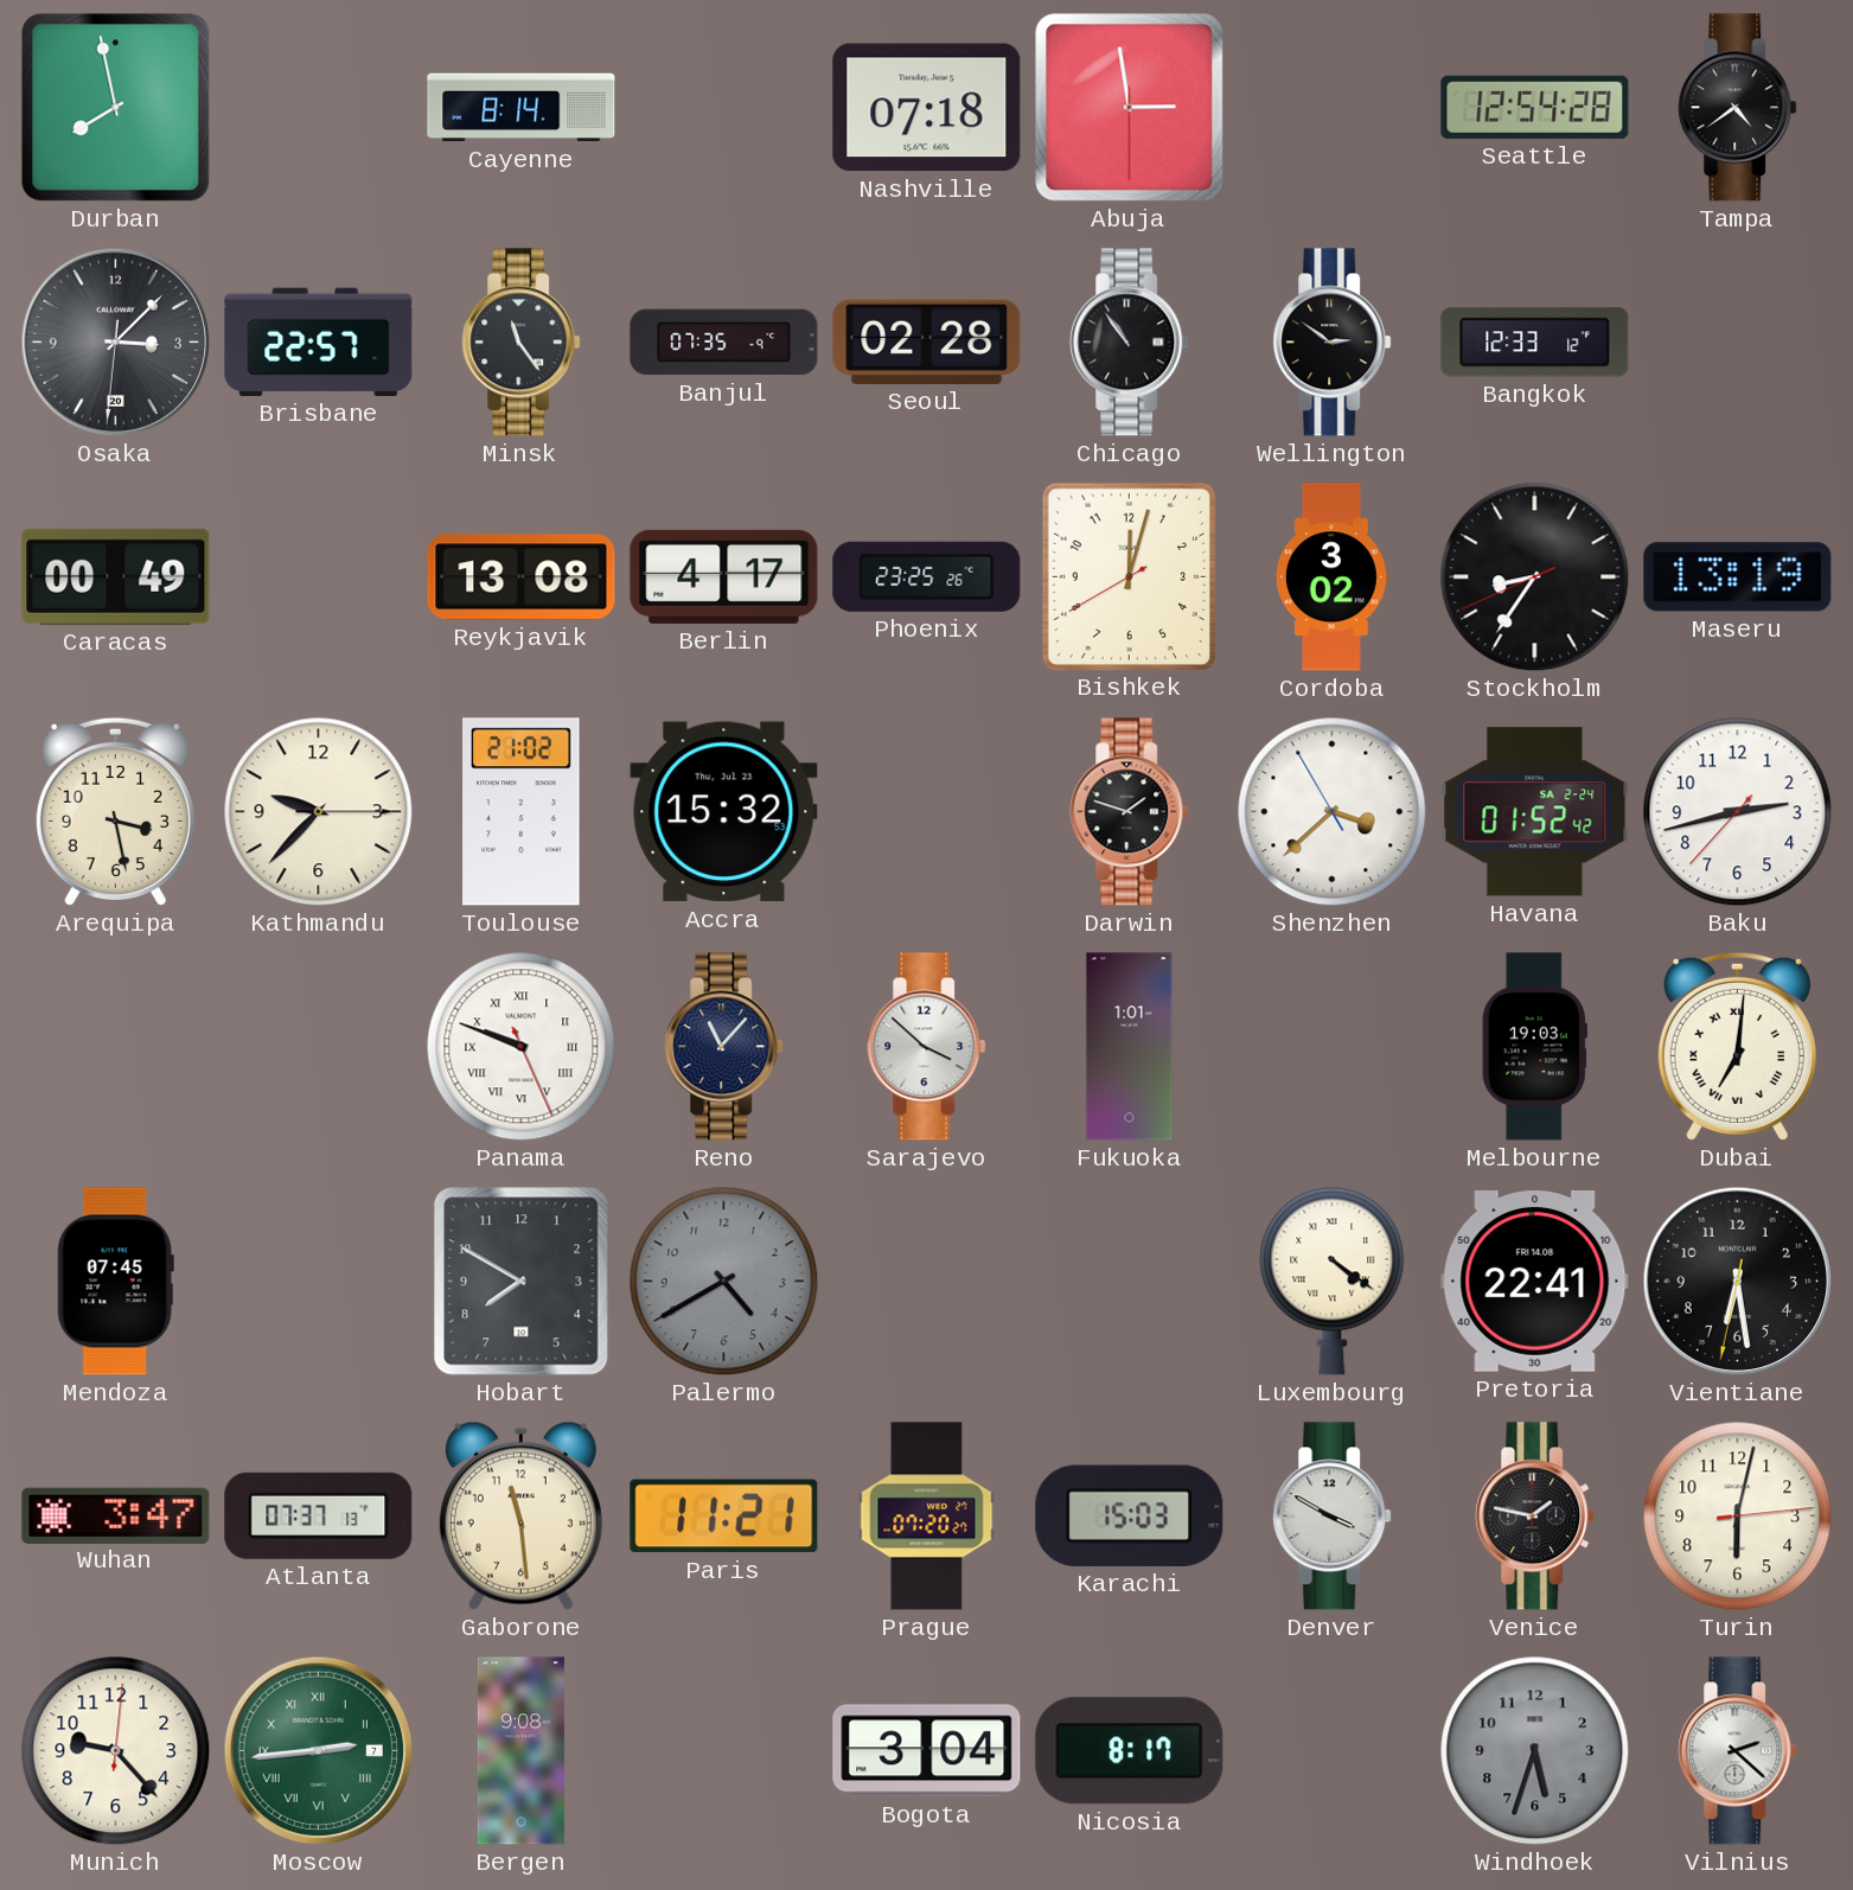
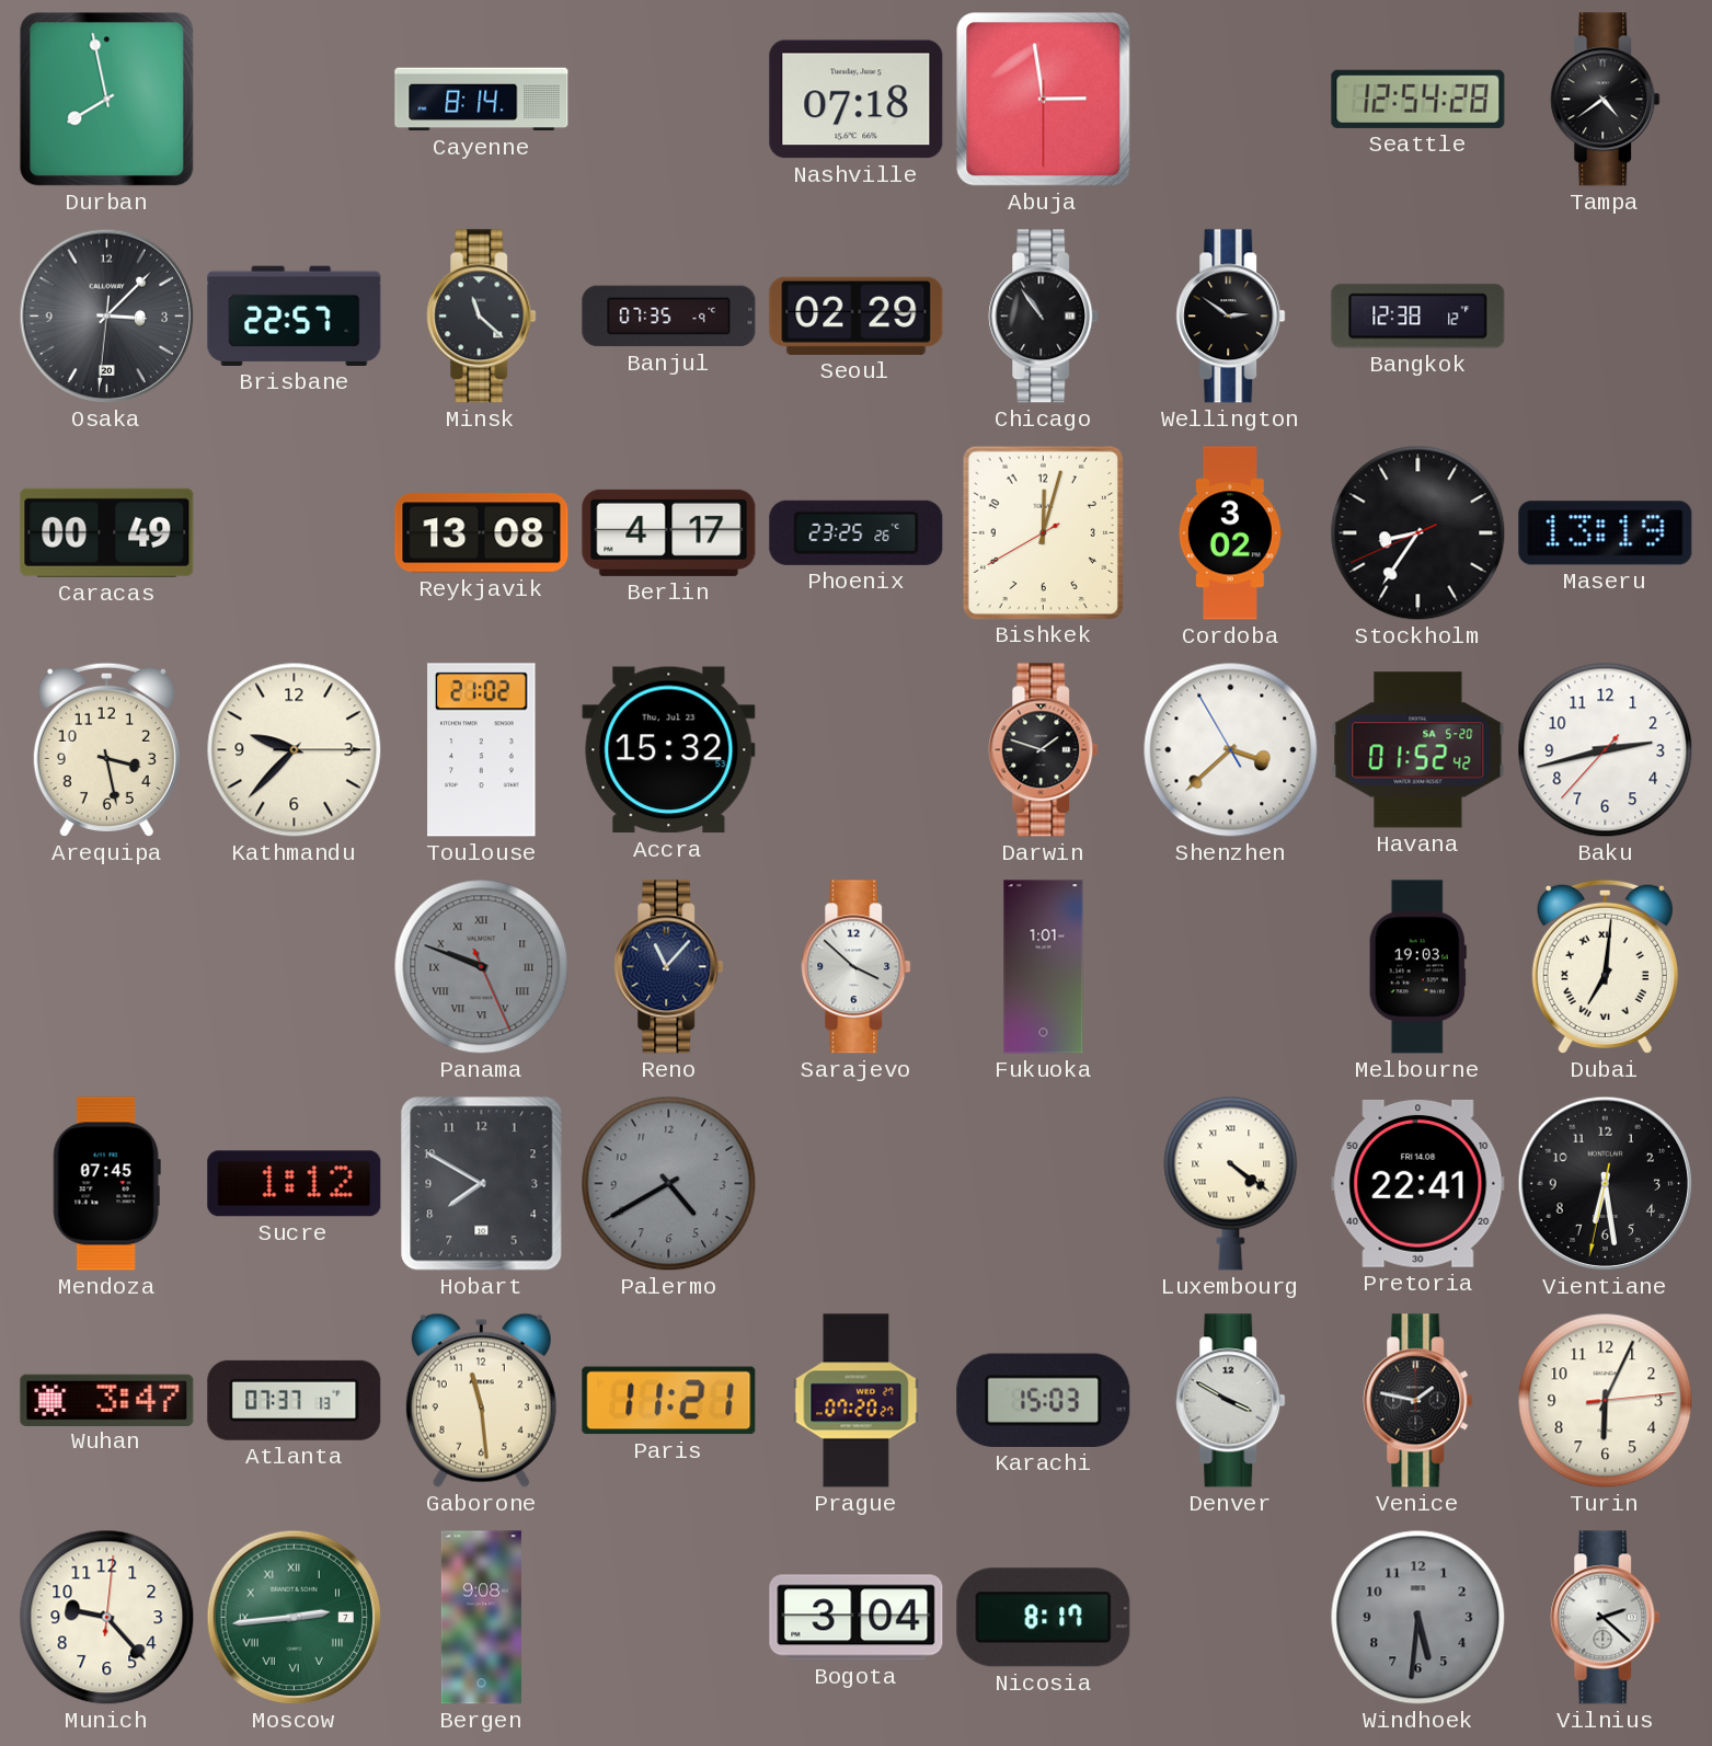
Minsk: 11:24 -> 11:22
Seoul: 02:28 -> 02:29
Bangkok: 12:33 -> 12:38
Havana date: SA 2-24 -> SA 5-20
Panama dial: white -> grey
Sucre: none -> 1:12
Turin: 6:02 -> 6:04
Windhoek: 5:33 -> 5:31
